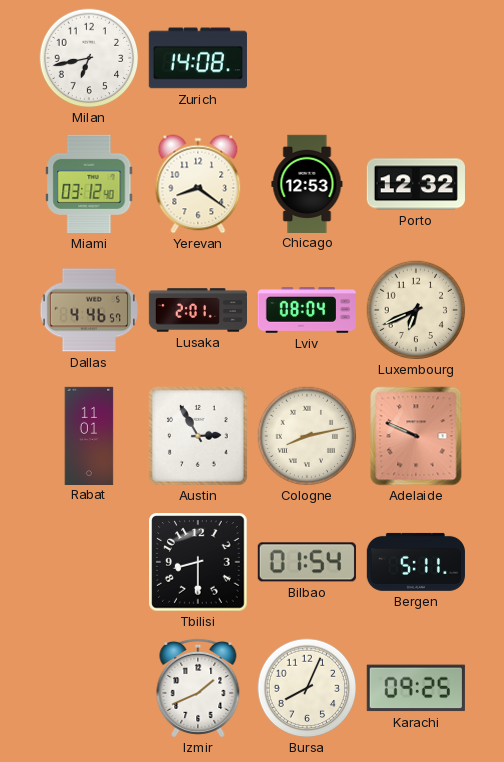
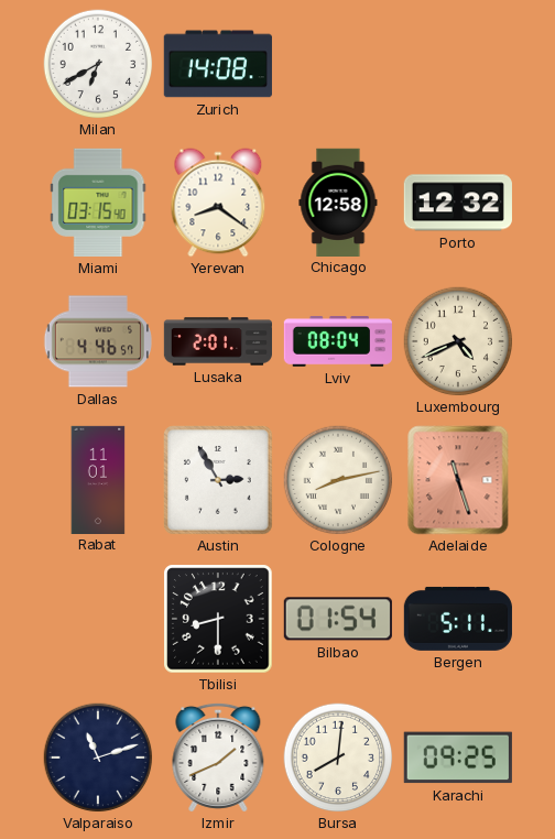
Milan: 6:43 -> 6:40
Miami: 03:12 -> 03:15
Chicago: 12:53 -> 12:58
Luxembourg: 6:41 -> 4:41
Adelaide: 9:49 -> 11:27
Valparaiso: none -> 11:12
Bursa: 8:04 -> 8:01
